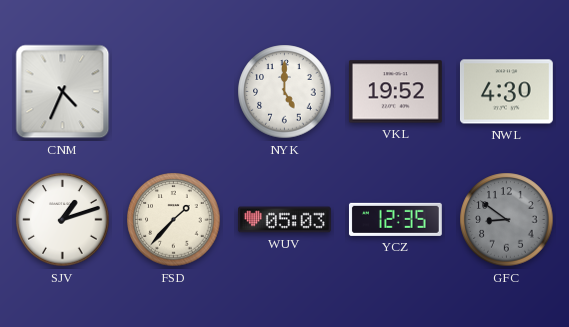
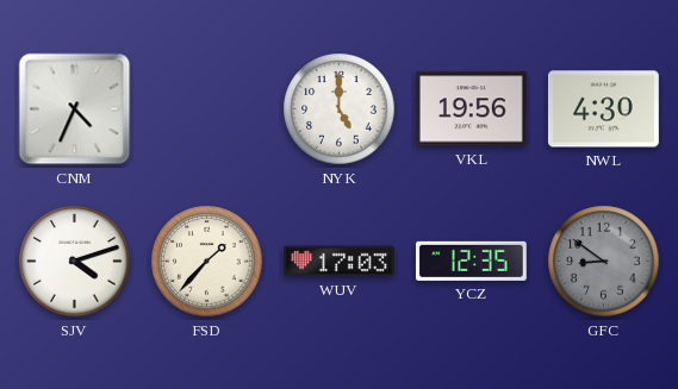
VKL: 19:52 -> 19:56
SJV: 1:12 -> 4:12
WUV: 05:03 -> 17:03
